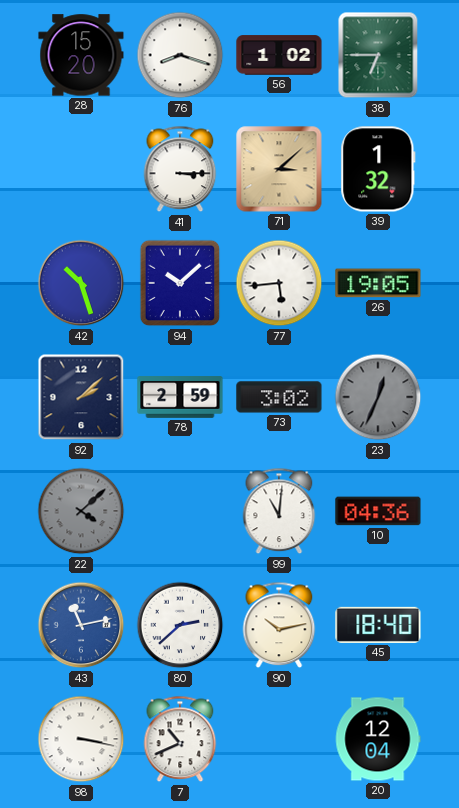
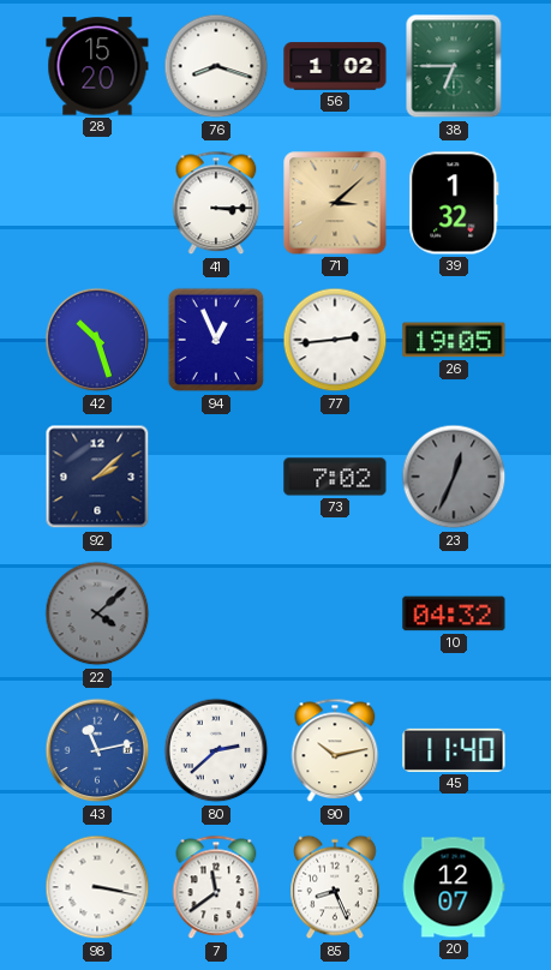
94: 10:08 -> 12:56
77: 5:44 -> 2:44
78: 2:59 -> none
73: 3:02 -> 7:02
99: 11:01 -> none
10: 04:36 -> 04:32
45: 18:40 -> 11:40
7: 10:41 -> 11:39
85: none -> 8:26
20: 12:04 -> 12:07
